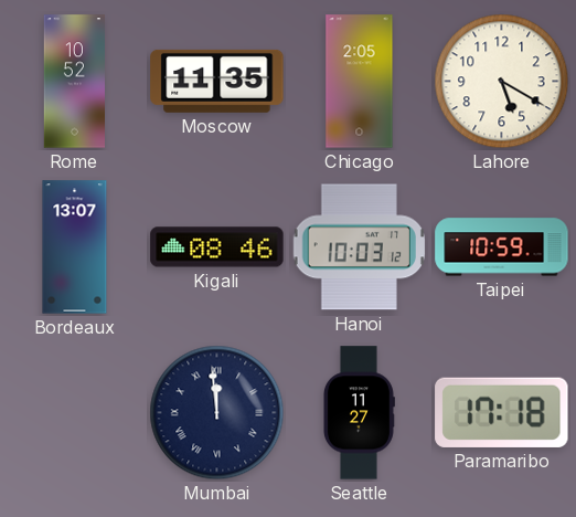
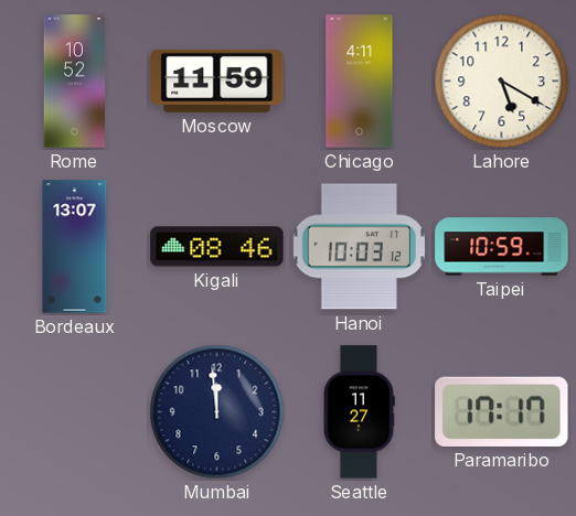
Moscow: 11:35 -> 11:59
Chicago: 2:05 -> 4:11
Mumbai numerals: Roman -> Arabic
Paramaribo: 17:18 -> 17:17
